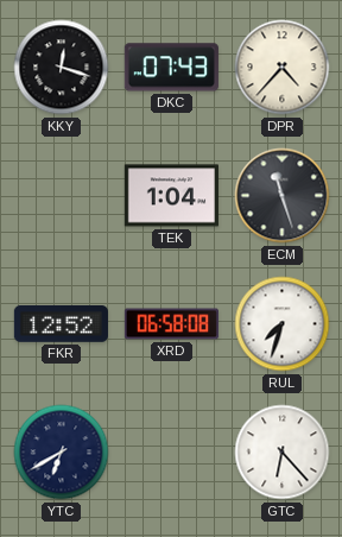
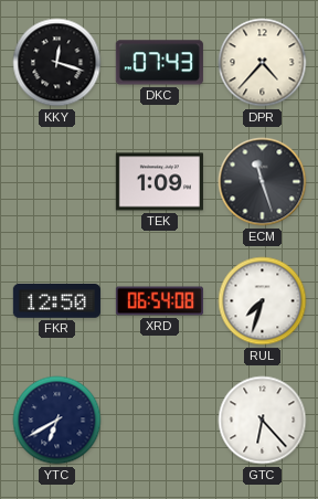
TEK: 1:04 -> 1:09
FKR: 12:52 -> 12:50
XRD: 06:58 -> 06:54
